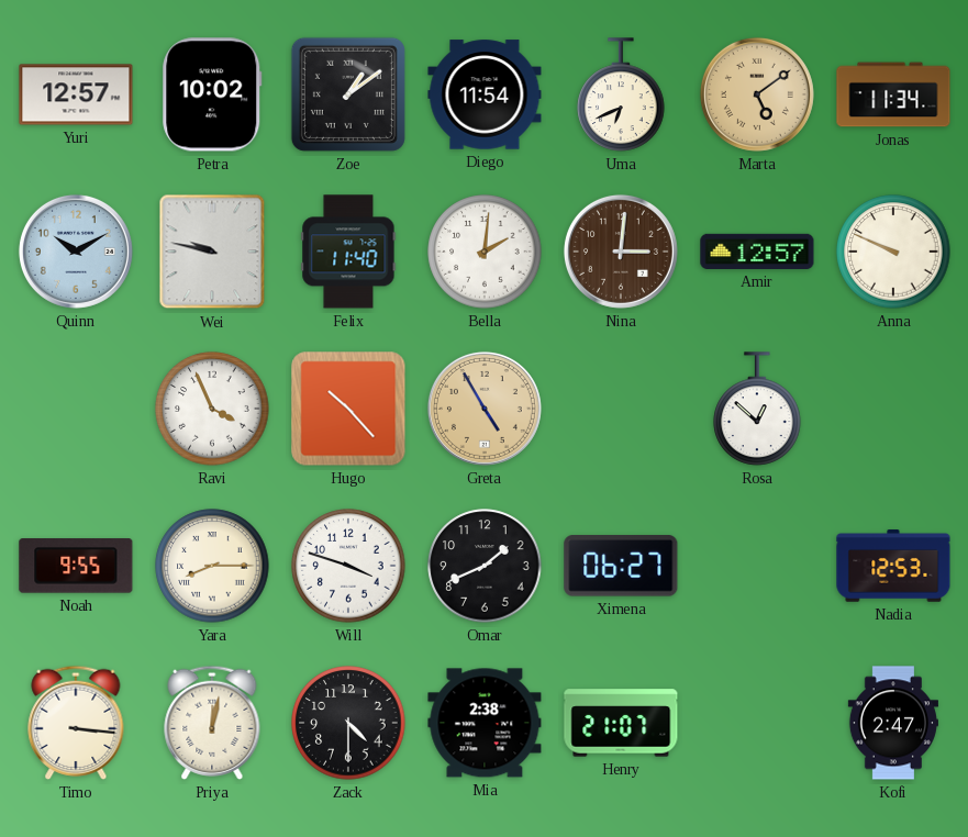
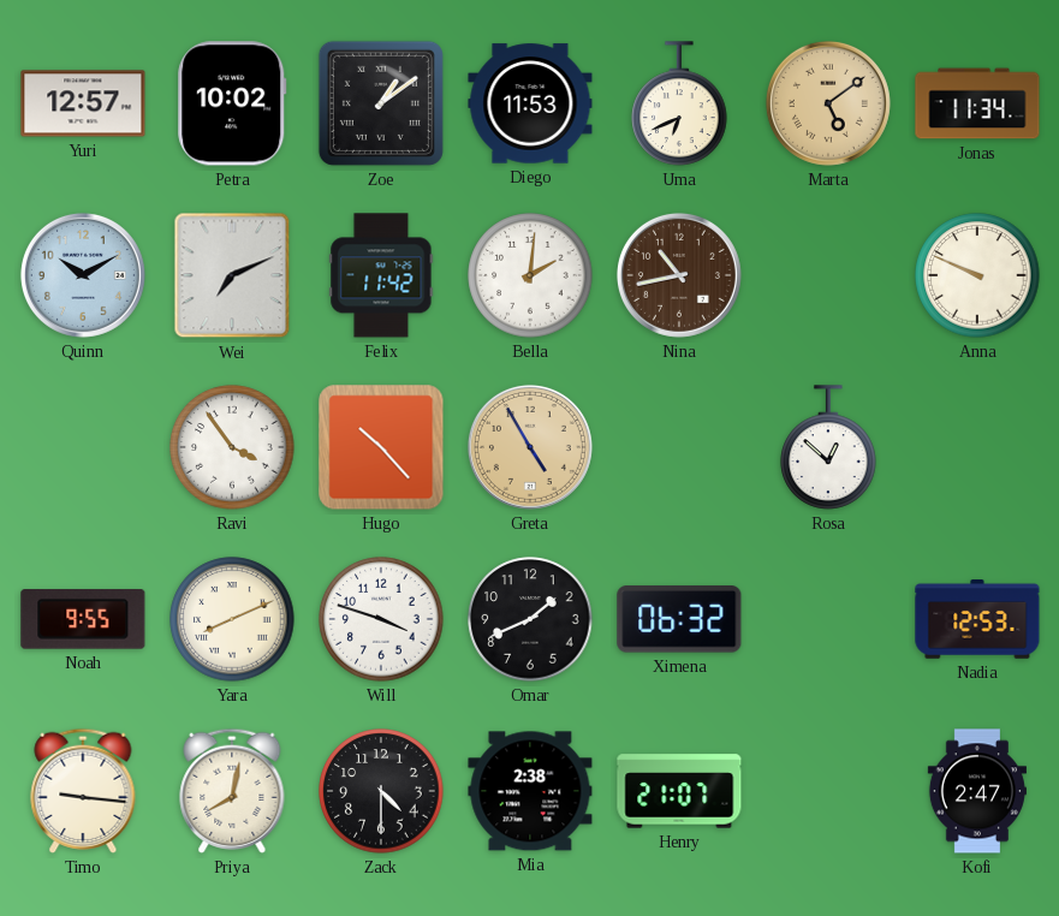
Diego: 11:54 -> 11:53
Wei: 9:47 -> 7:11
Felix: 11:40 -> 11:42
Nina: 3:01 -> 10:43
Amir: 12:57 -> none
Ravi: 3:56 -> 3:54
Yara: 8:15 -> 8:11
Ximena: 06:27 -> 06:32
Timo: 3:16 -> 9:16
Priya: 12:02 -> 8:02
